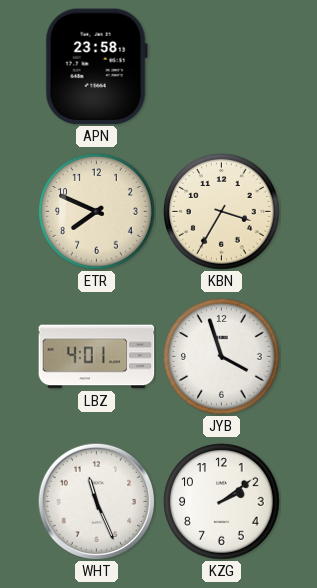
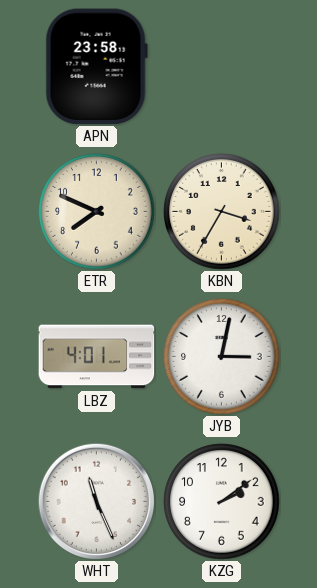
JYB: 3:57 -> 3:02
